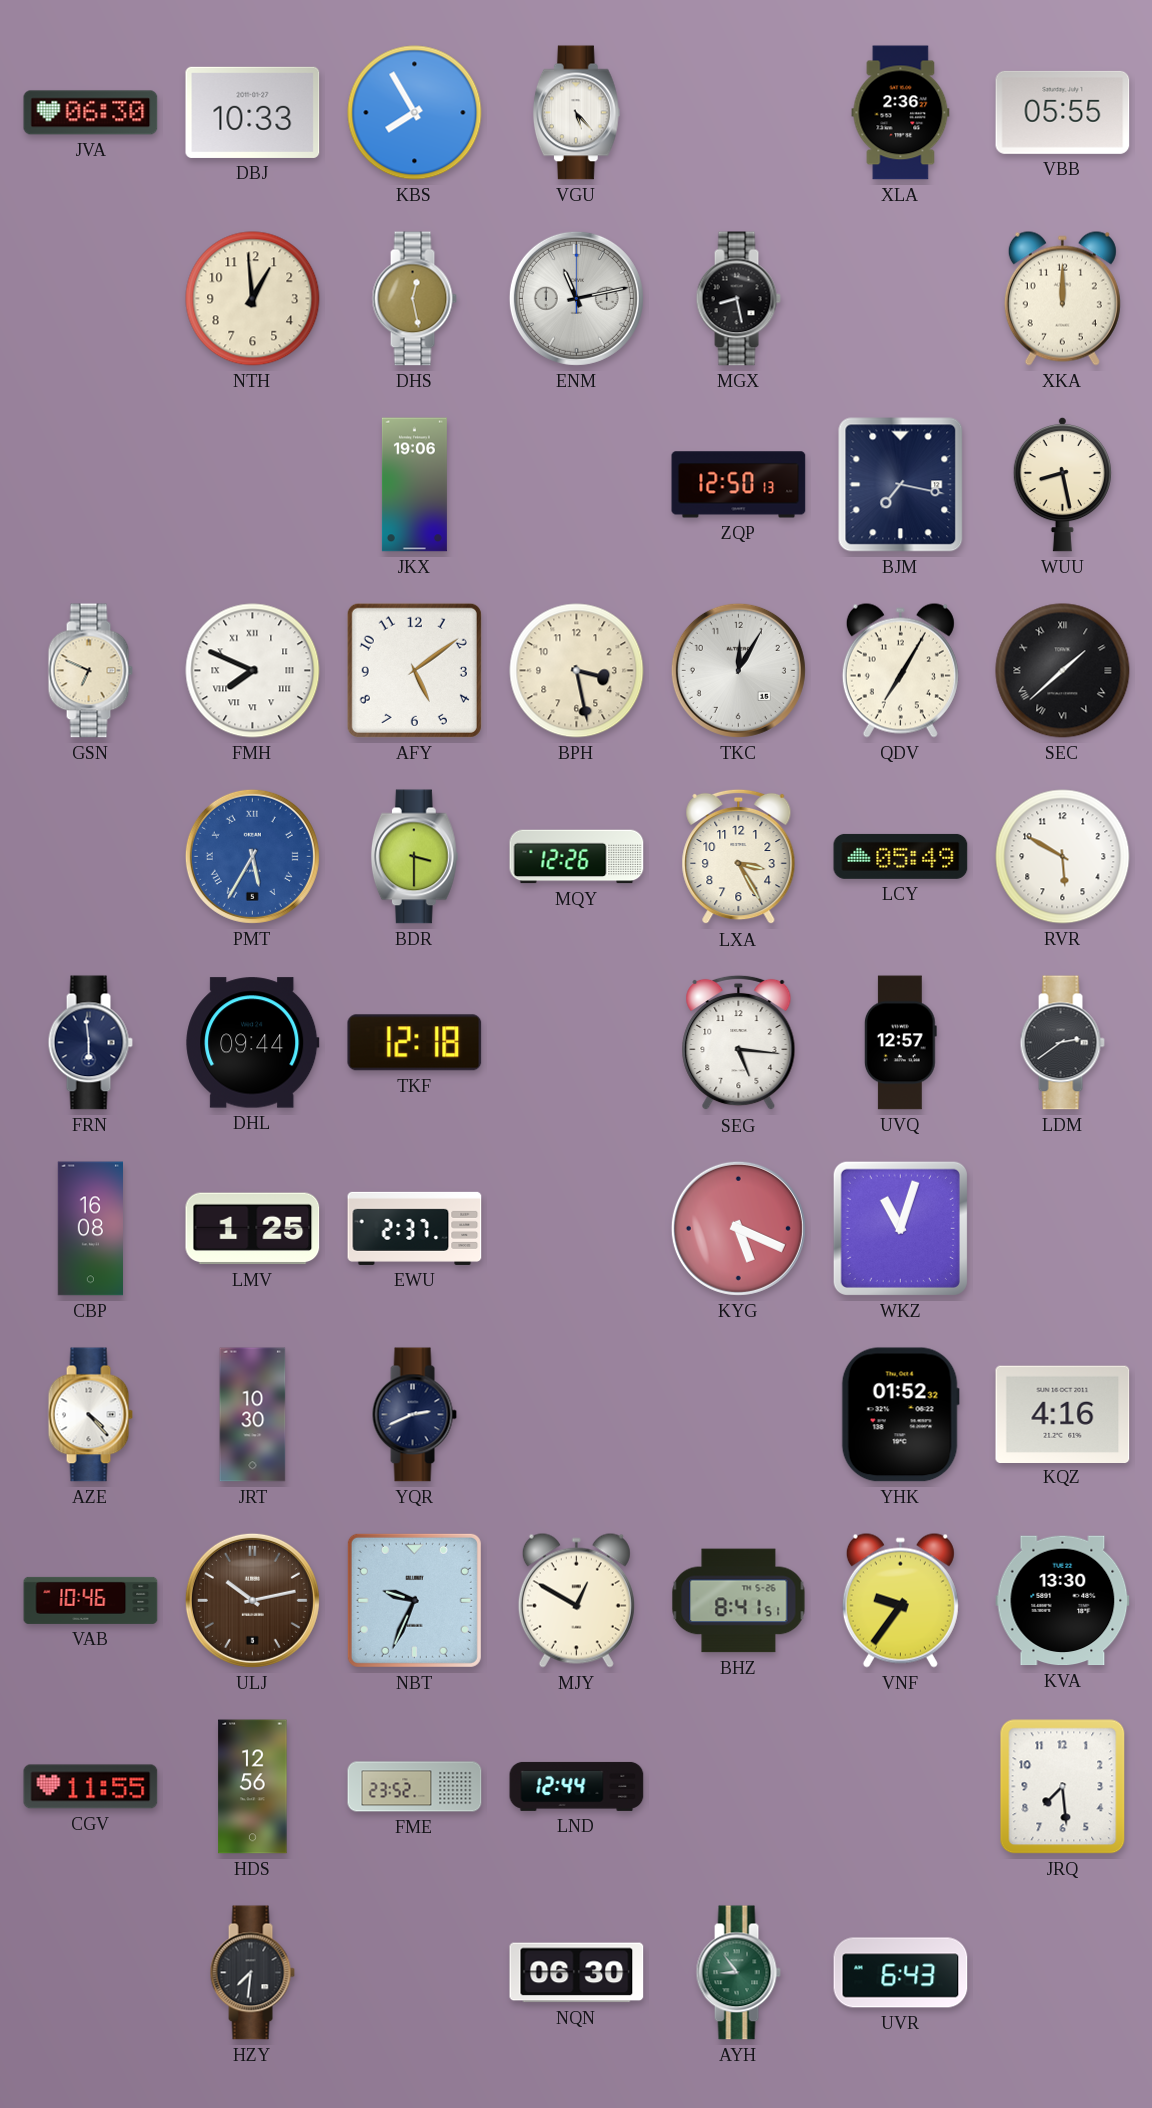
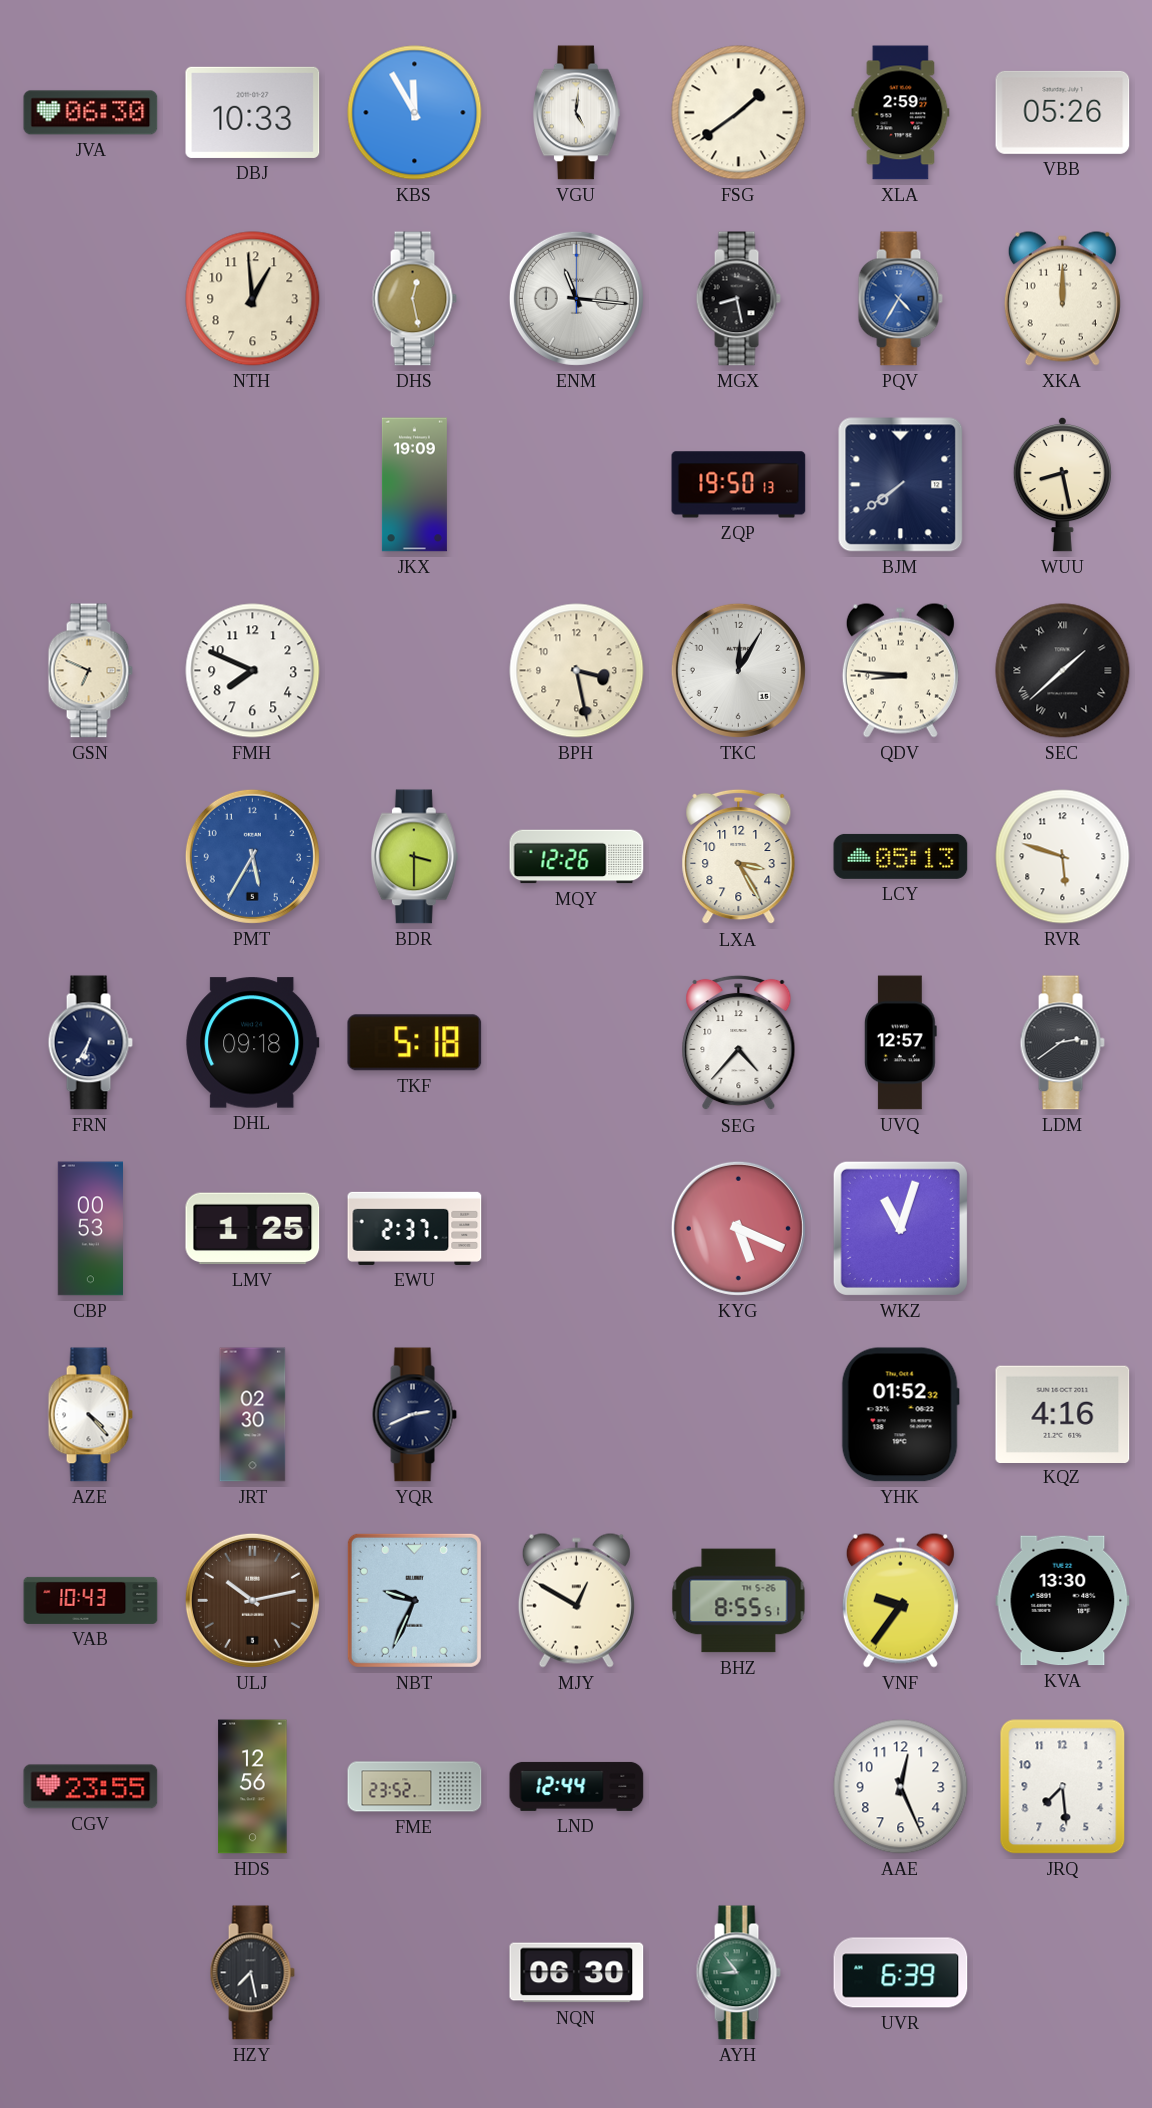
KBS: 7:55 -> 11:55
VGU: 5:23 -> 5:01
FSG: none -> 1:39
XLA: 2:36 -> 2:59
VBB: 05:55 -> 05:26
ENM: 11:13 -> 11:16
PQV: none -> 4:35
JKX: 19:06 -> 19:09
ZQP: 12:50 -> 19:50
BJM: 7:17 -> 7:39
FMH numerals: Roman -> Arabic
AFY: 5:09 -> none
QDV: 7:05 -> 8:46
PMT numerals: Roman -> Arabic
LCY: 05:49 -> 05:13
RVR: 5:50 -> 5:48
FRN: 5:59 -> 6:35
DHL: 09:44 -> 09:18
TKF: 12:18 -> 5:18
SEG: 5:16 -> 4:37
CBP: 16:08 -> 00:53
JRT: 10:30 -> 02:30
VAB: 10:46 -> 10:43
BHZ: 8:41 -> 8:55
CGV: 11:55 -> 23:55
AAE: none -> 12:26
HZY: 7:31 -> 7:28
UVR: 6:43 -> 6:39
